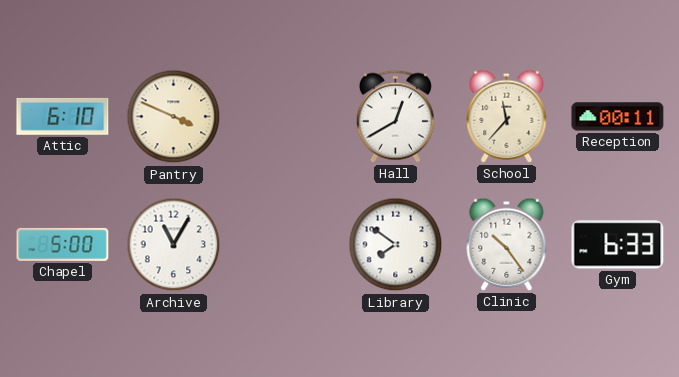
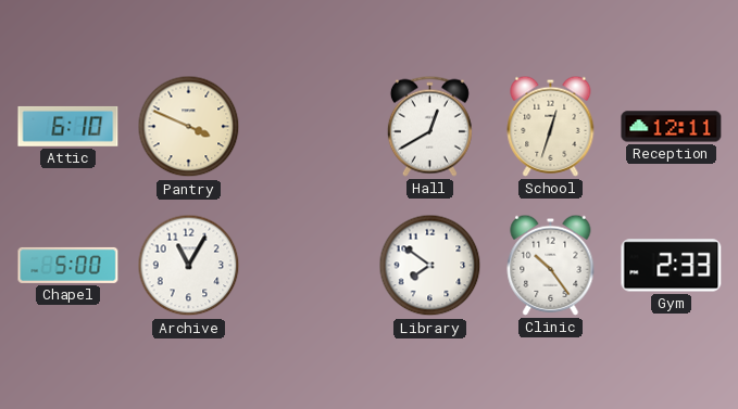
School: 11:37 -> 12:33
Reception: 00:11 -> 12:11
Gym: 6:33 -> 2:33
